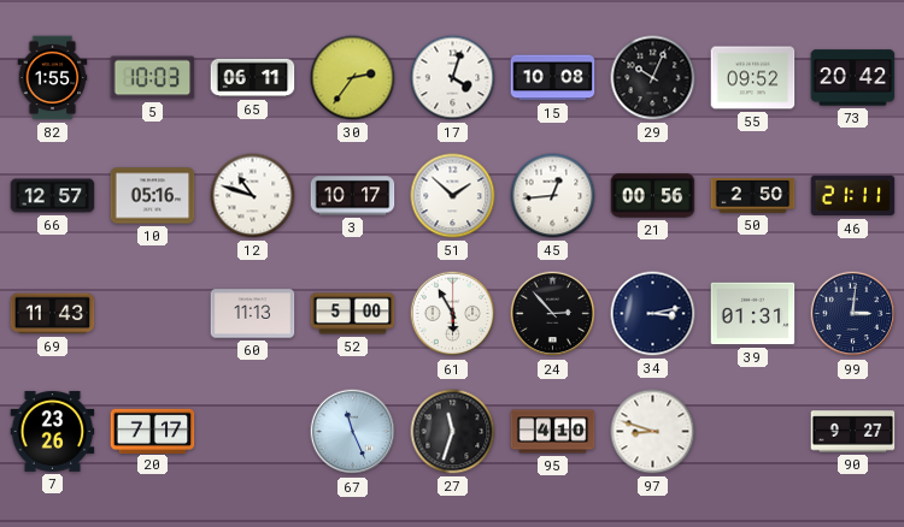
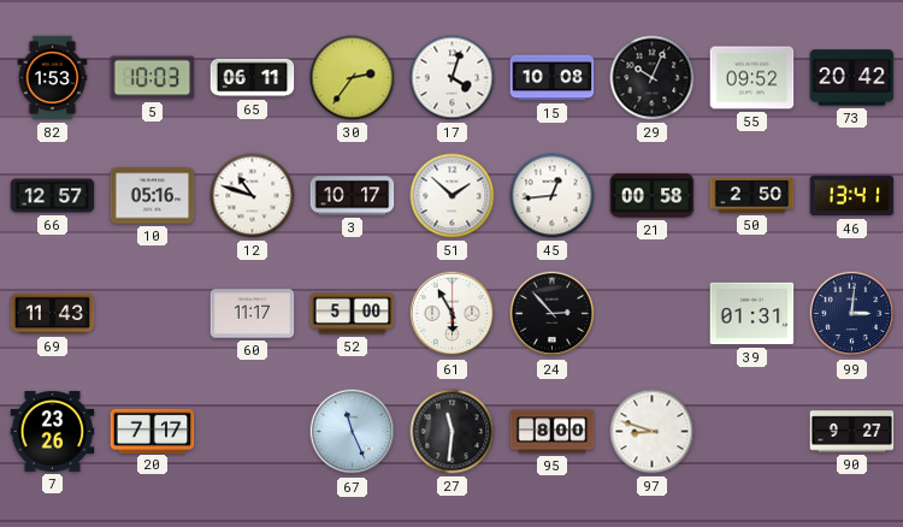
82: 1:55 -> 1:53
21: 00:56 -> 00:58
46: 21:11 -> 13:41
60: 11:13 -> 11:17
34: 3:13 -> none
27: 11:33 -> 11:31
95: 4:10 -> 8:00
